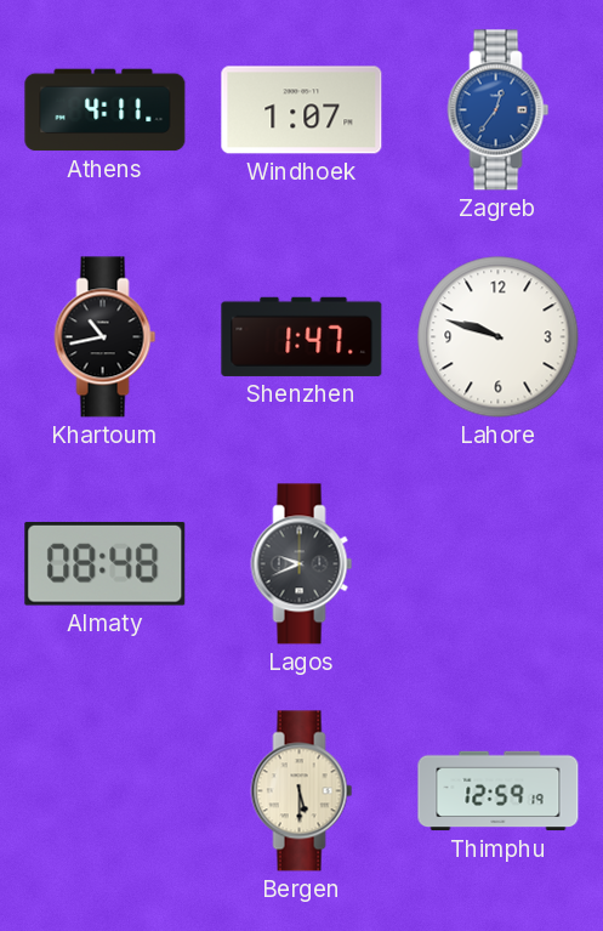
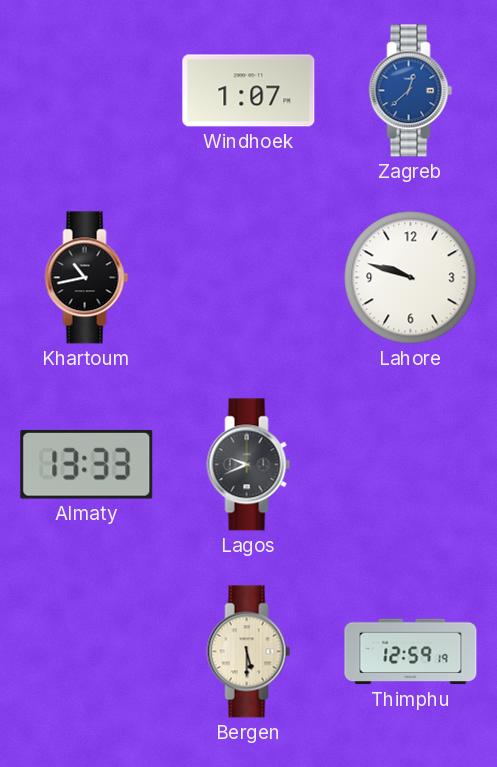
Athens: 4:11 -> none
Zagreb: 12:36 -> 12:38
Shenzhen: 1:47 -> none
Almaty: 08:48 -> 13:33
